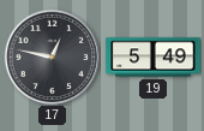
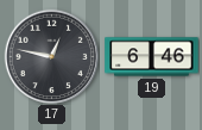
19: 5:49 -> 6:46
